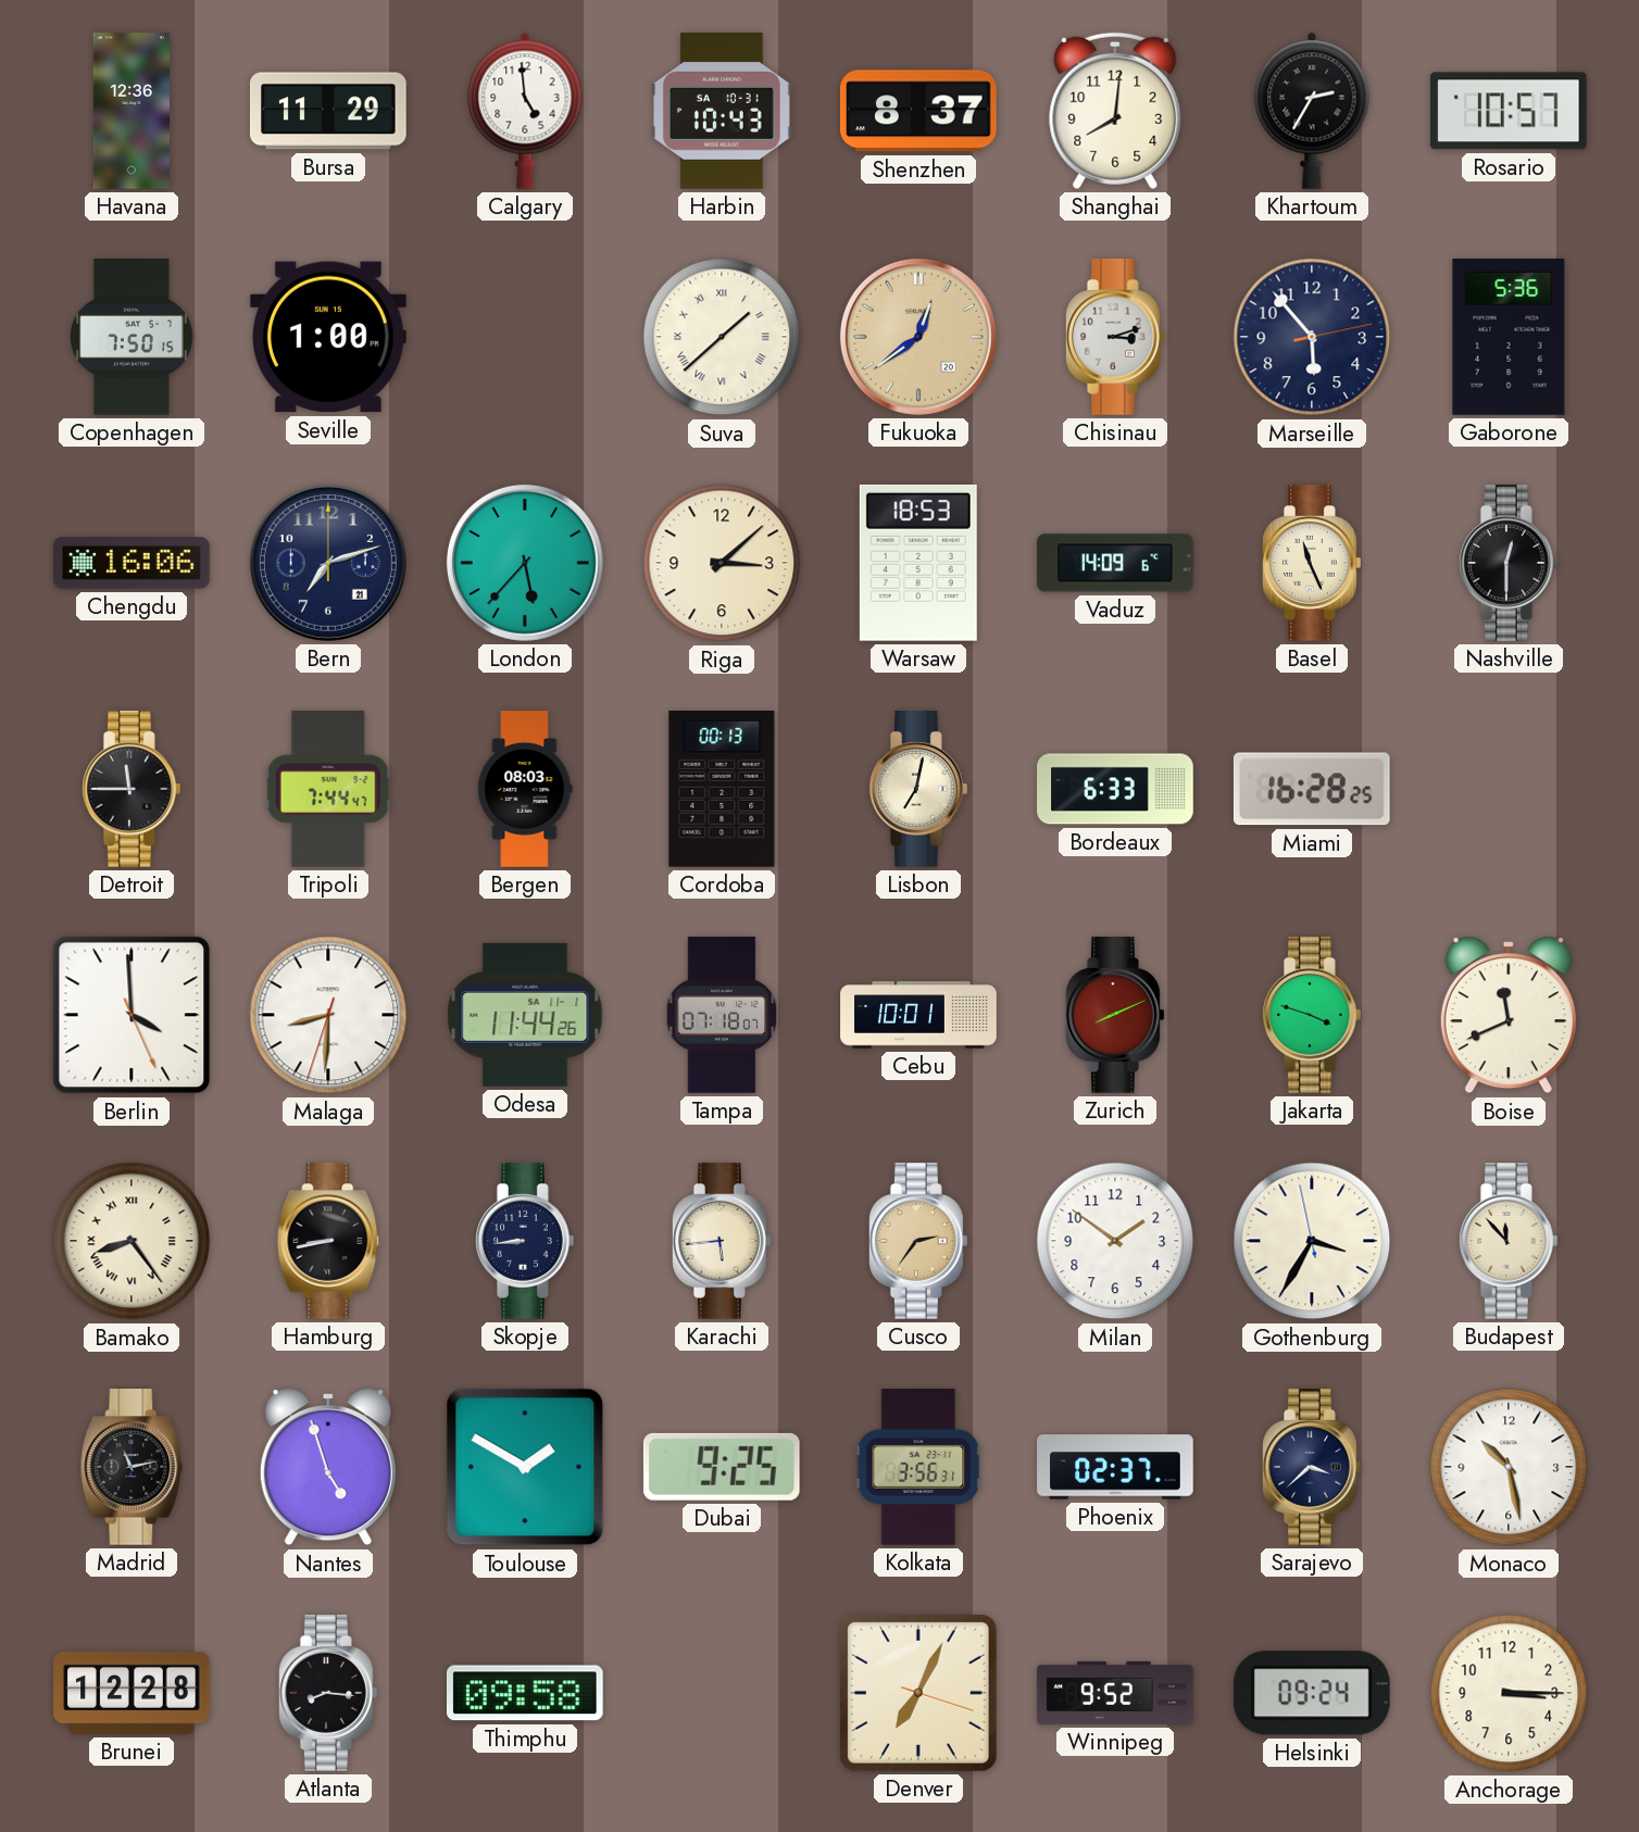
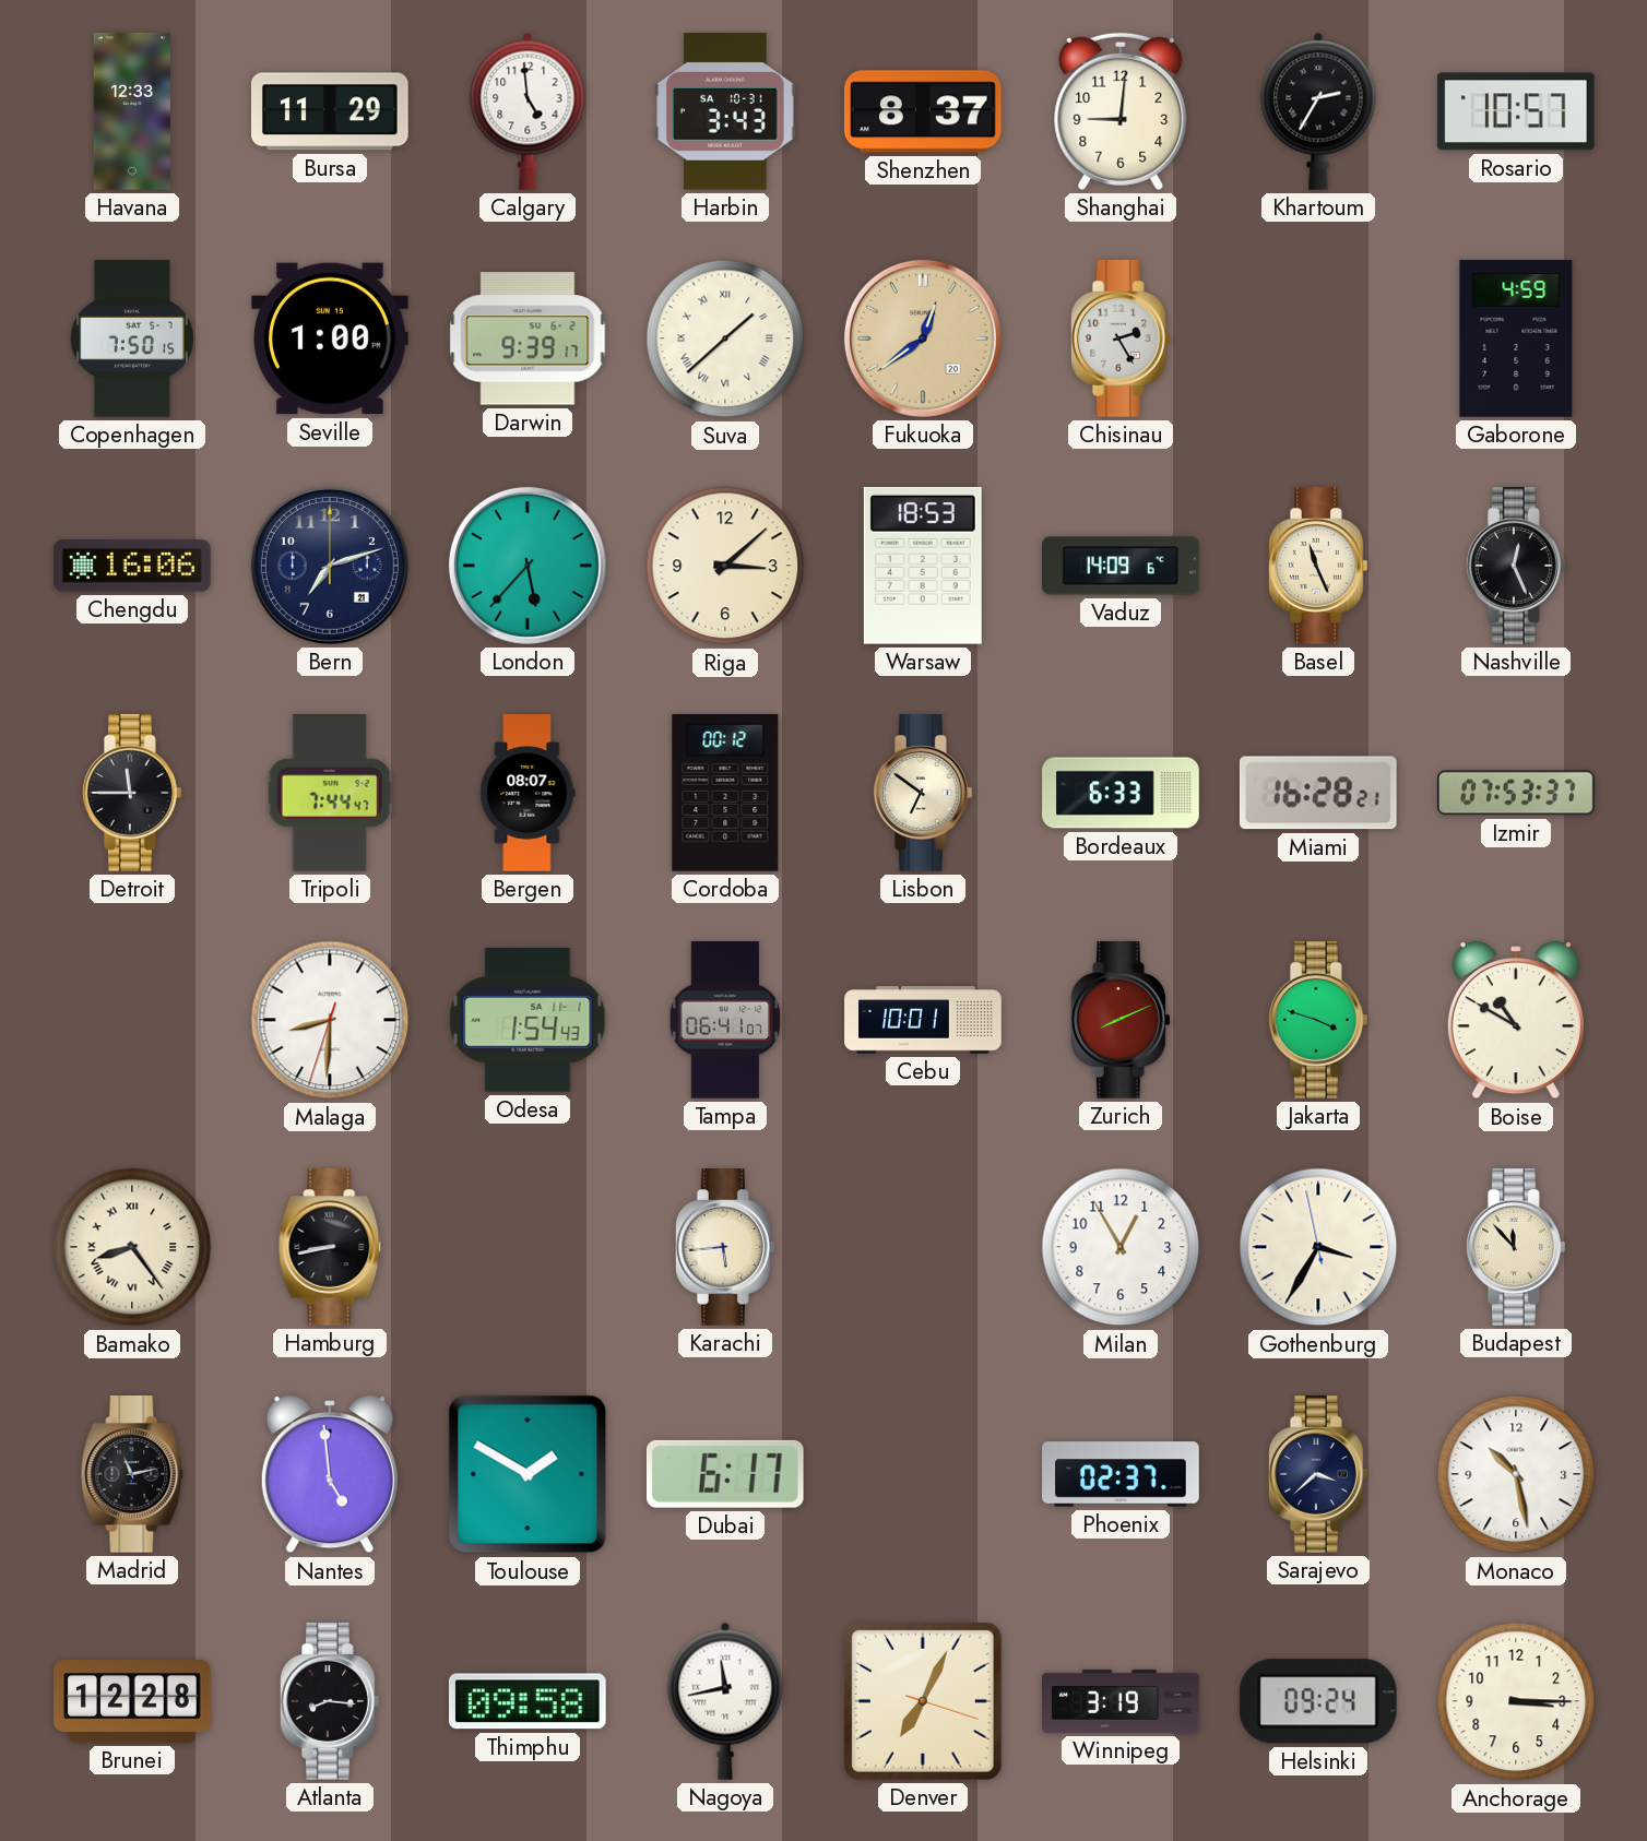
Havana: 12:36 -> 12:33
Harbin: 10:43 -> 3:43
Shanghai: 8:01 -> 9:01
Darwin: none -> 9:39
Chisinau: 3:12 -> 2:25
Marseille: 5:53 -> none
Gaborone: 5:36 -> 4:59
Nashville: 12:30 -> 12:26
Bergen: 08:03 -> 08:07
Cordoba: 00:13 -> 00:12
Lisbon: 7:02 -> 6:51
Miami: 16:28:25 -> 16:28:21
Izmir: none -> 07:53
Berlin: 3:59 -> none
Odesa: 11:44 -> 1:54
Tampa: 07:18 -> 06:41
Boise: 11:41 -> 10:50
Skopje: 8:44 -> none
Cusco: 2:36 -> none
Milan: 1:51 -> 12:55
Nantes: 4:57 -> 4:59
Dubai: 9:25 -> 6:17
Kolkata: 3:56 -> none
Nagoya: none -> 11:43
Winnipeg: 9:52 -> 3:19
